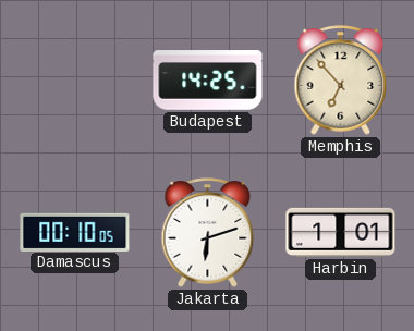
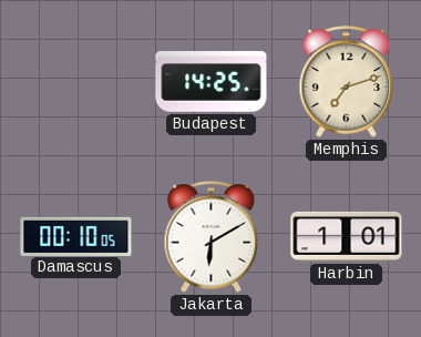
Memphis: 6:53 -> 7:12
Jakarta: 6:12 -> 6:10
